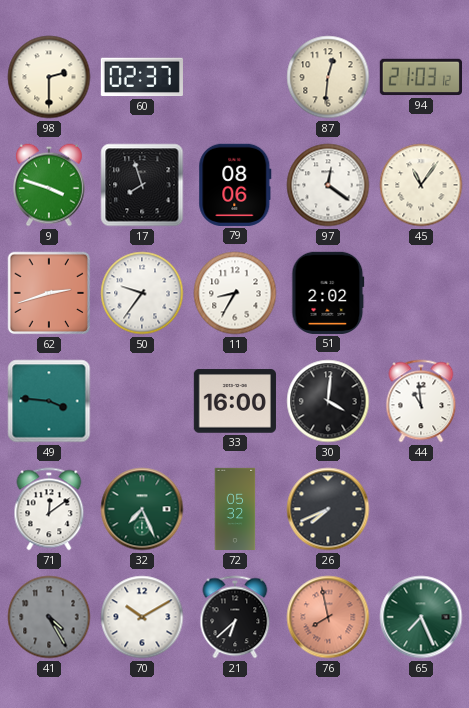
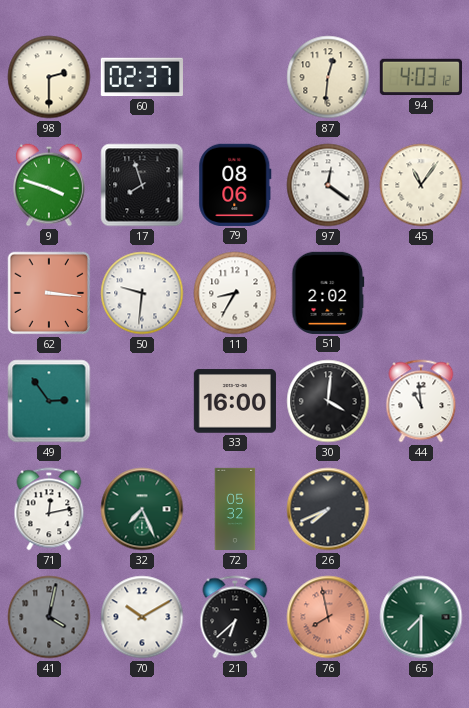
94: 21:03 -> 4:03
62: 2:42 -> 3:16
50: 9:36 -> 9:31
49: 3:46 -> 2:54
71: 12:09 -> 12:13
41: 4:25 -> 4:02
65: 7:26 -> 7:30
